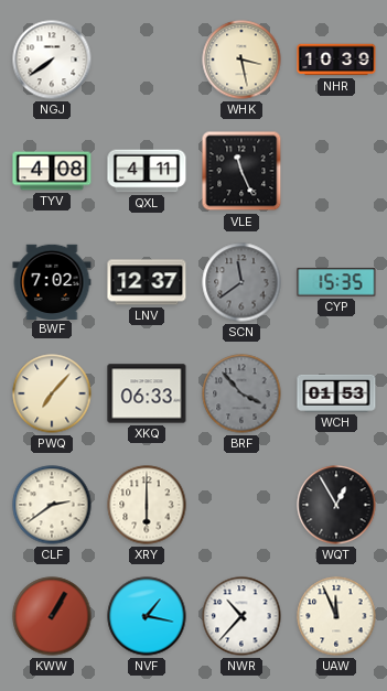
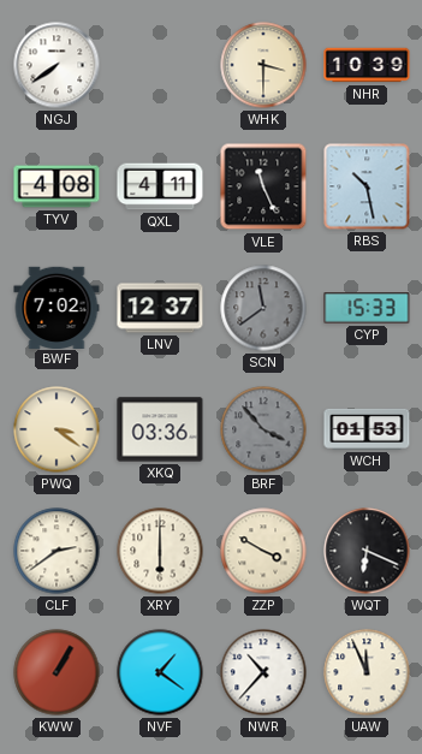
WHK: 3:28 -> 3:30
RBS: none -> 10:28
CYP: 15:35 -> 15:33
PWQ: 7:07 -> 3:21
XKQ: 06:33 -> 03:36
ZZP: none -> 3:50
WQT: 12:55 -> 6:19
NVF: 1:17 -> 1:21
